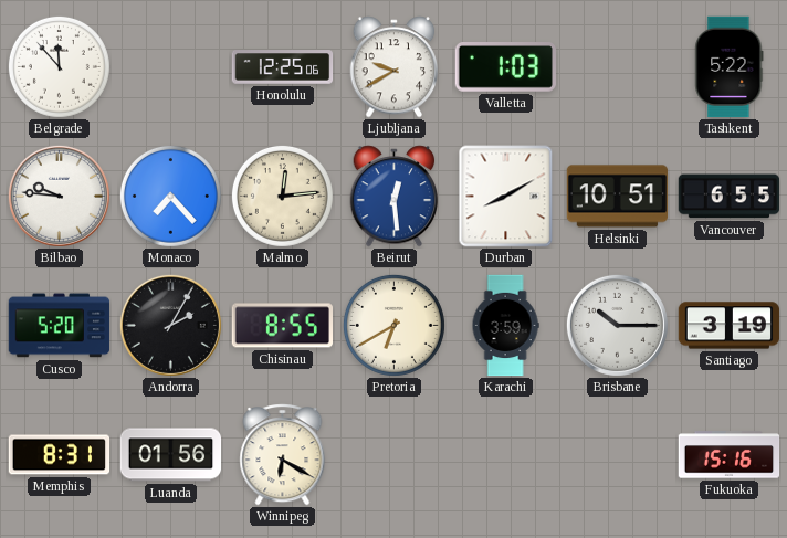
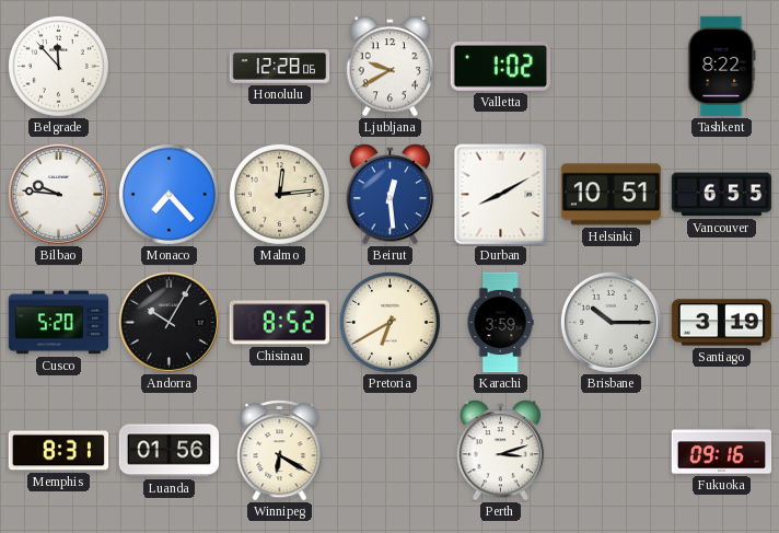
Honolulu: 12:25 -> 12:28
Valletta: 1:03 -> 1:02
Tashkent: 5:22 -> 8:22
Andorra: 2:05 -> 10:05
Chisinau: 8:55 -> 8:52
Perth: none -> 3:12
Fukuoka: 15:16 -> 09:16
